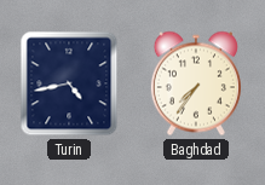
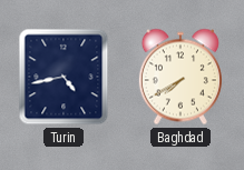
Baghdad: 7:36 -> 7:40
